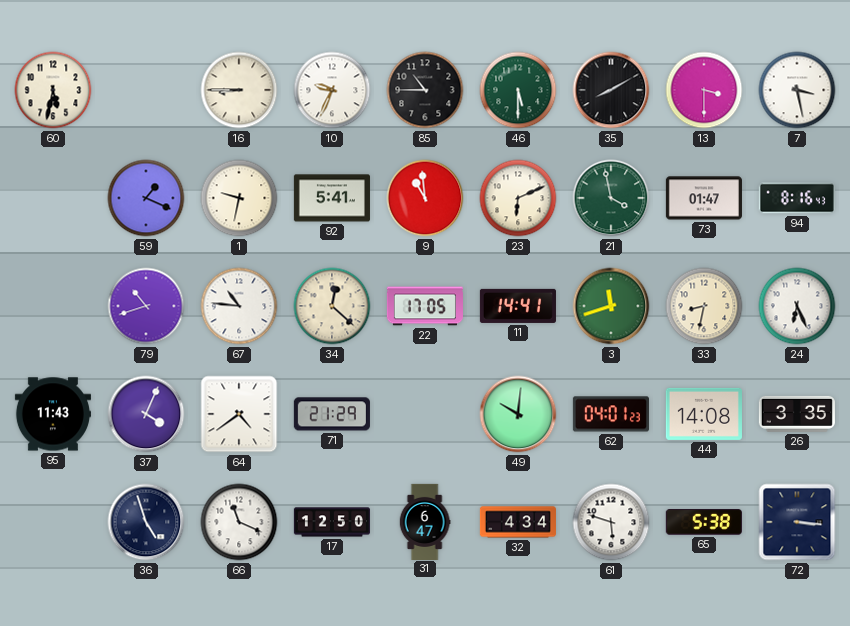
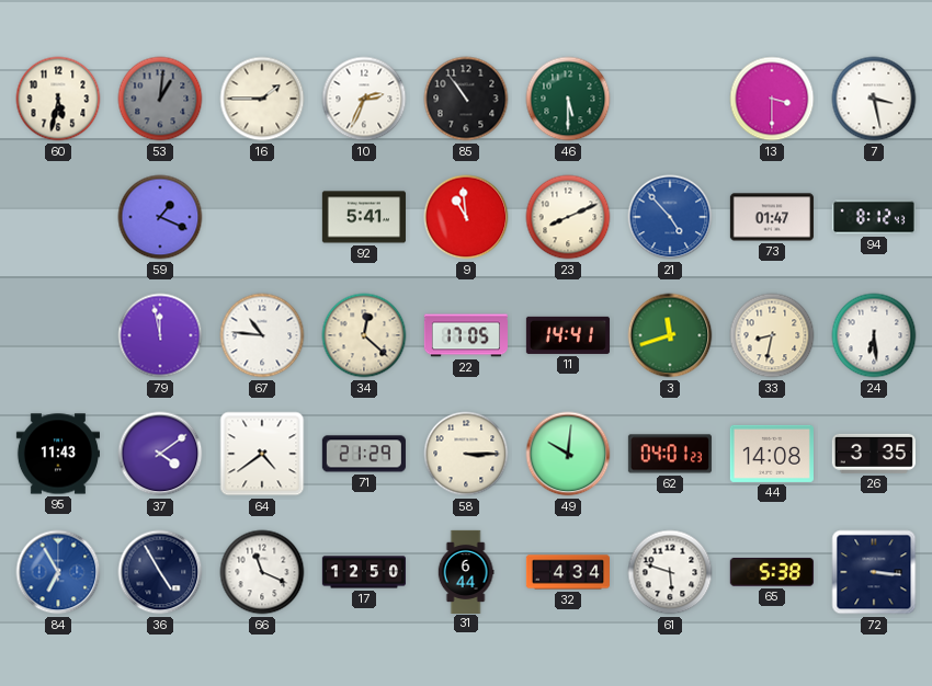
53: none -> 1:01
16: 8:45 -> 1:45
10: 9:34 -> 2:34
85: 10:45 -> 10:54
35: 8:10 -> none
1: 9:32 -> none
23: 6:11 -> 8:11
21: 3:58 -> 4:53
21 dial: green -> blue
94: 8:16 -> 8:12
79: 10:42 -> 11:58
24: 6:26 -> 6:29
37: 4:04 -> 4:09
58: none -> 3:15
84: none -> 6:55
36: 4:57 -> 4:55
31: 6:47 -> 6:44
